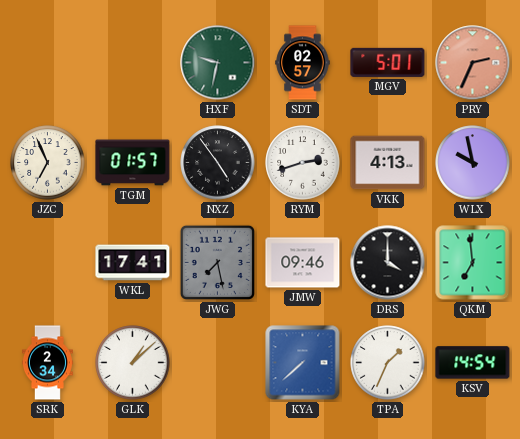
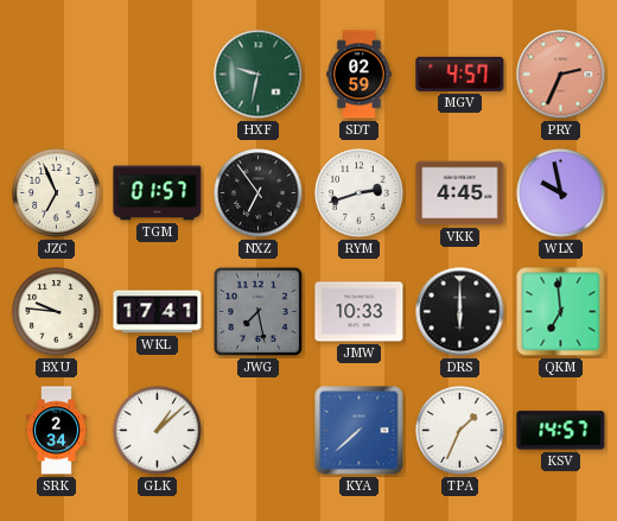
SDT: 02:57 -> 02:59
MGV: 5:01 -> 4:57
NXZ: 4:54 -> 6:54
VKK: 4:13 -> 4:45
BXU: none -> 9:46
JMW: 09:46 -> 10:33
DRS: 4:00 -> 6:00
KSV: 14:54 -> 14:57
